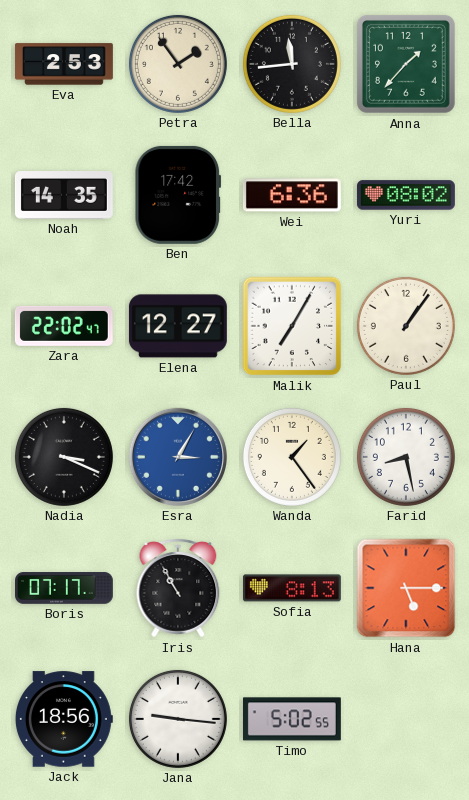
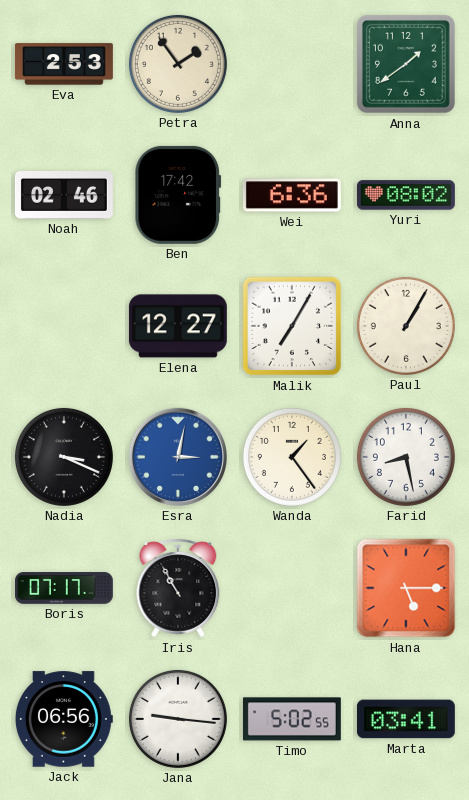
Bella: 11:44 -> none
Anna: 1:37 -> 1:39
Noah: 14:35 -> 02:46
Zara: 22:02 -> none
Paul: 1:06 -> 1:05
Esra: 3:05 -> 3:02
Sofia: 8:13 -> none
Jack: 18:56 -> 06:56
Marta: none -> 03:41
